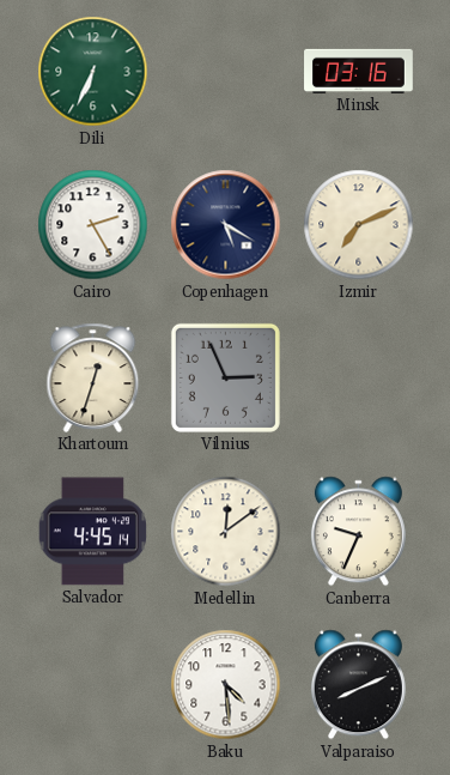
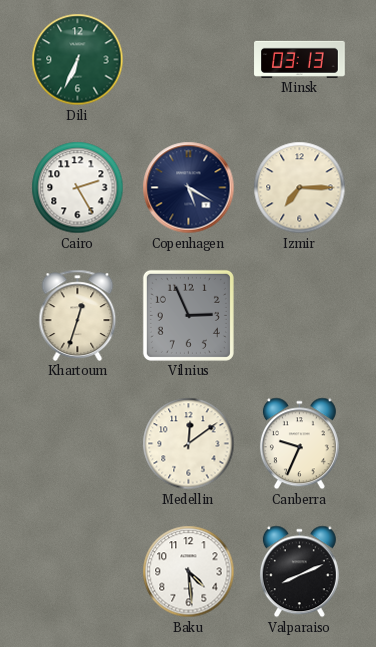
Minsk: 03:16 -> 03:13
Izmir: 7:11 -> 7:15
Salvador: 4:45 -> none
